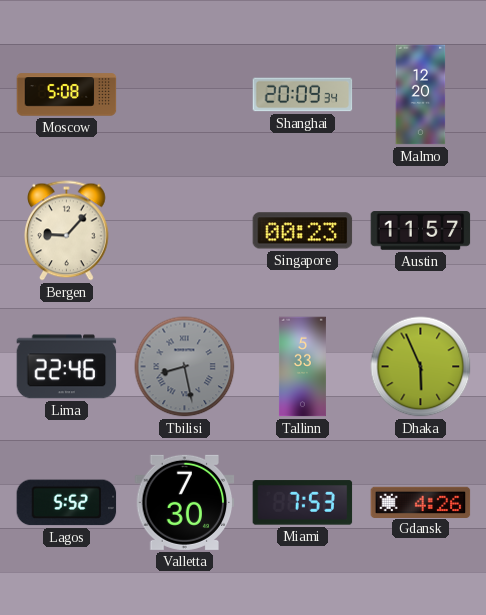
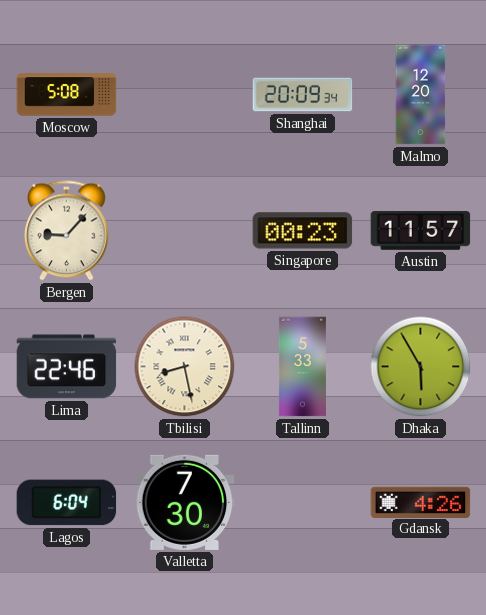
Tbilisi dial: grey -> cream
Dhaka: 5:56 -> 5:55
Lagos: 5:52 -> 6:04
Miami: 7:53 -> none
